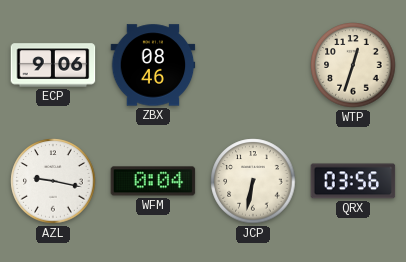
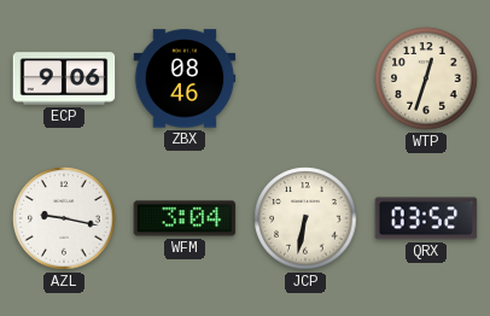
WFM: 0:04 -> 3:04
QRX: 03:56 -> 03:52
